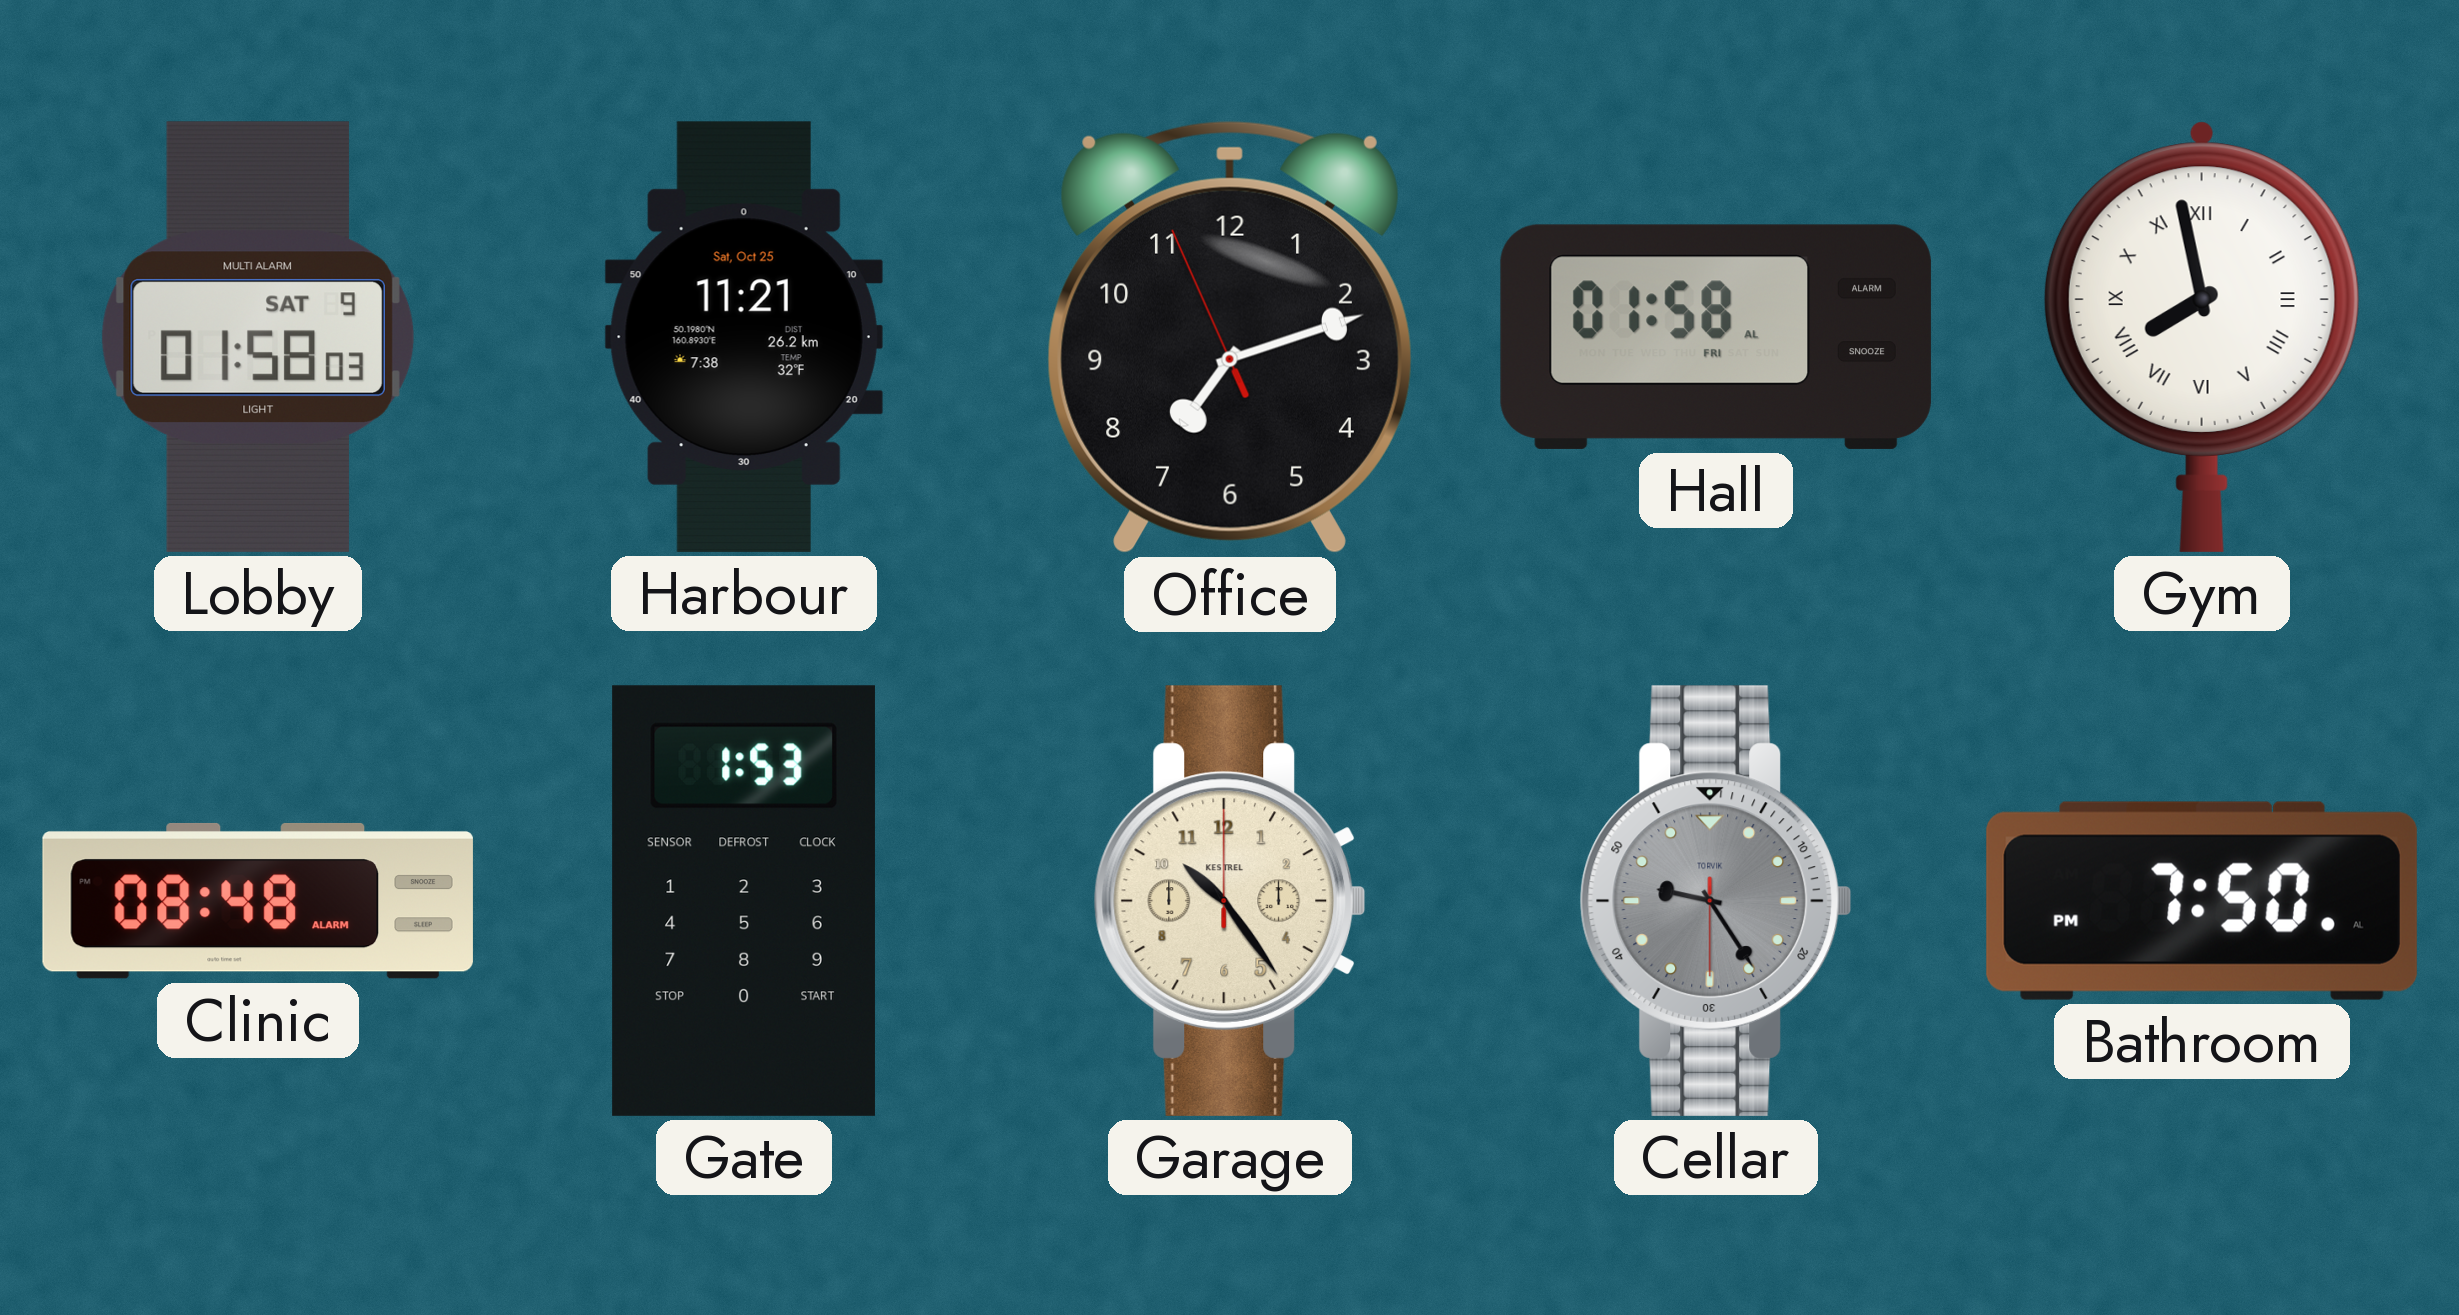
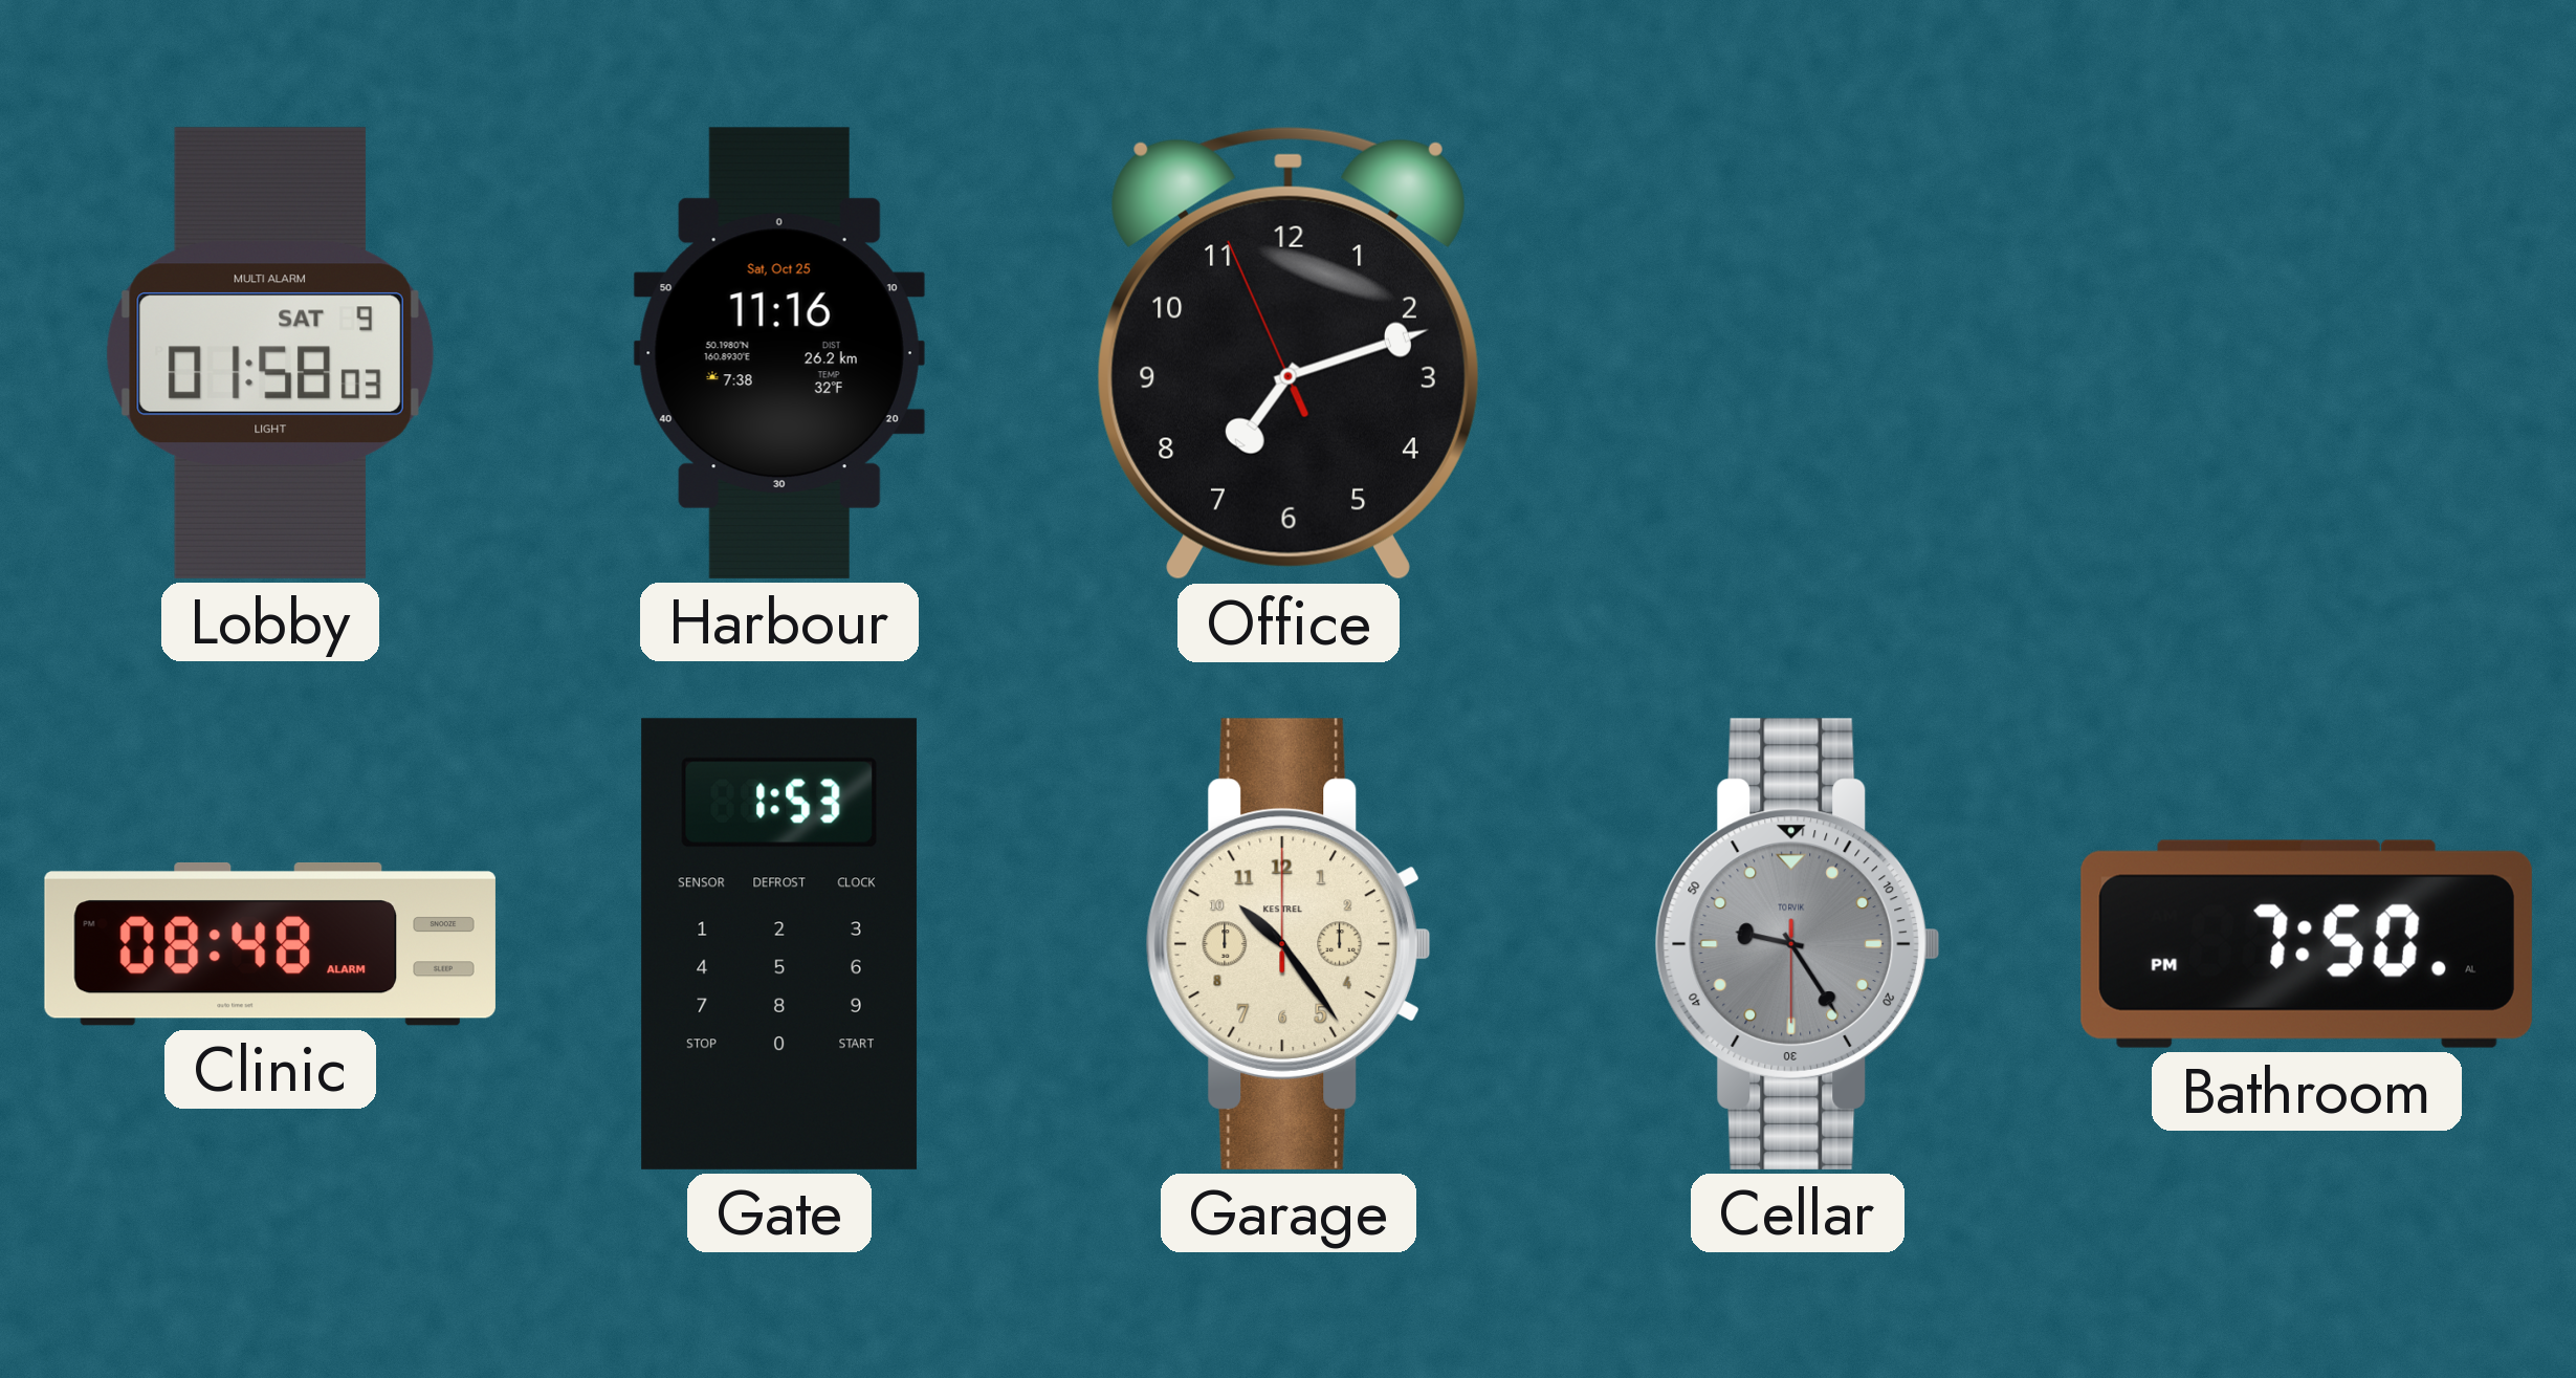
Harbour: 11:21 -> 11:16
Hall: 01:58 -> none
Gym: 7:58 -> none
